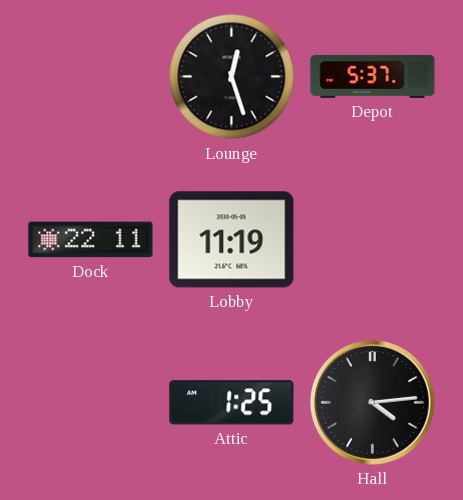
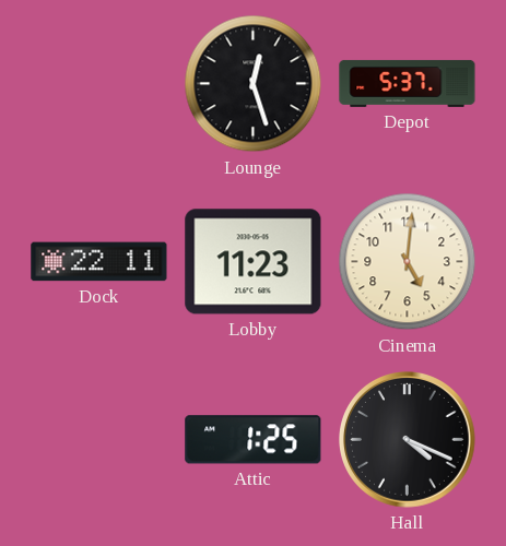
Lobby: 11:19 -> 11:23
Cinema: none -> 5:01
Hall: 4:14 -> 4:19
